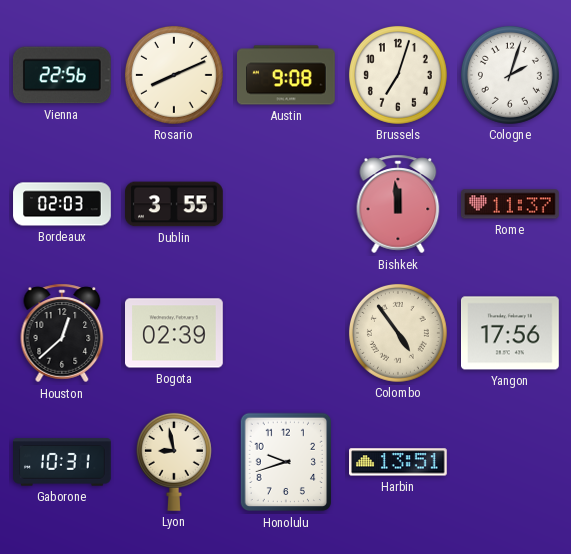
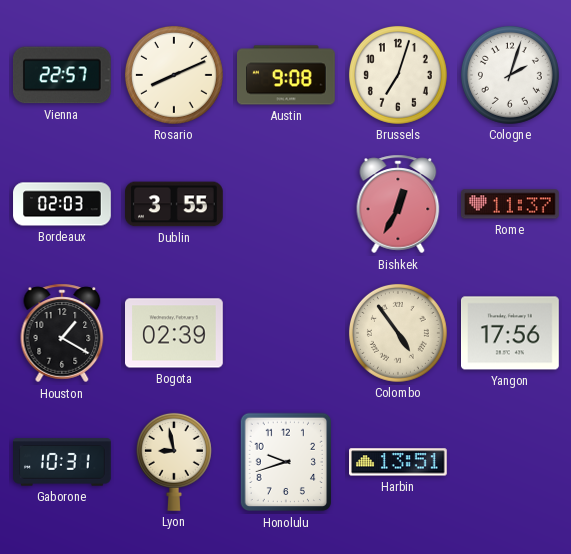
Vienna: 22:56 -> 22:57
Bishkek: 11:59 -> 12:35
Houston: 12:38 -> 1:20
